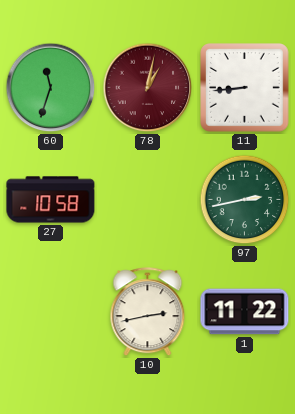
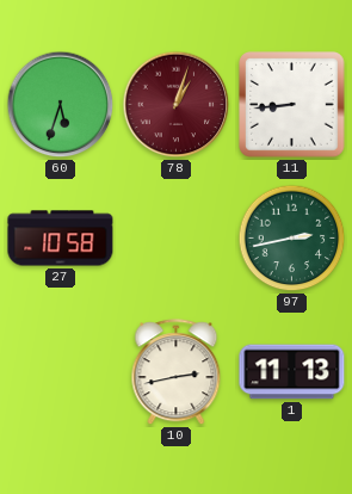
60: 11:33 -> 5:33
78: 1:02 -> 1:03
1: 11:22 -> 11:13
